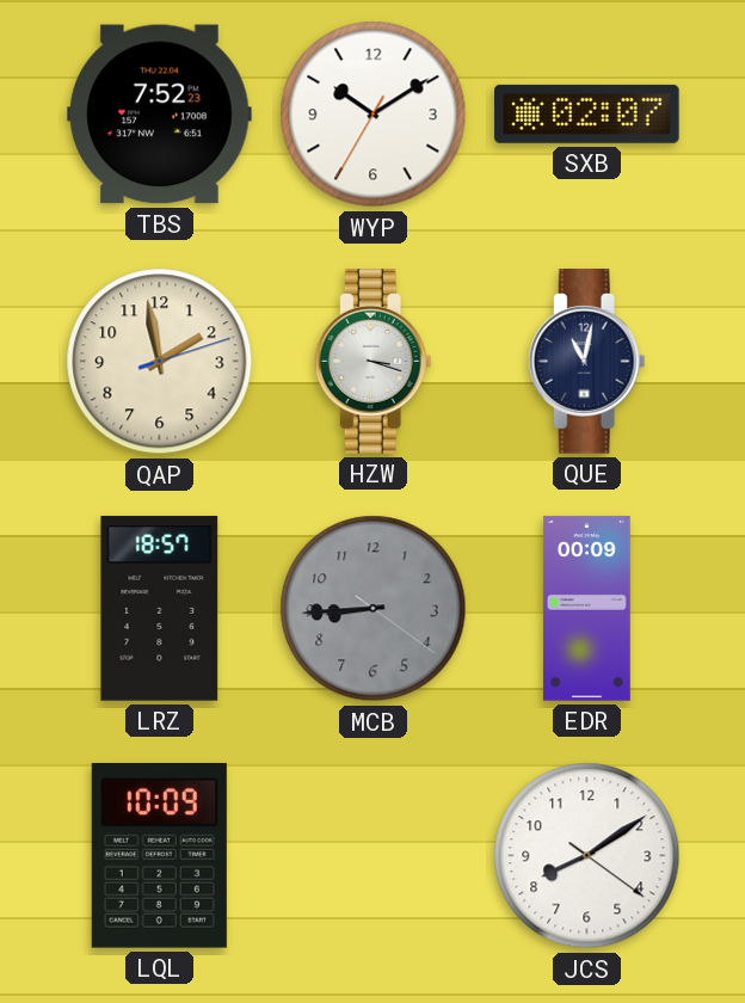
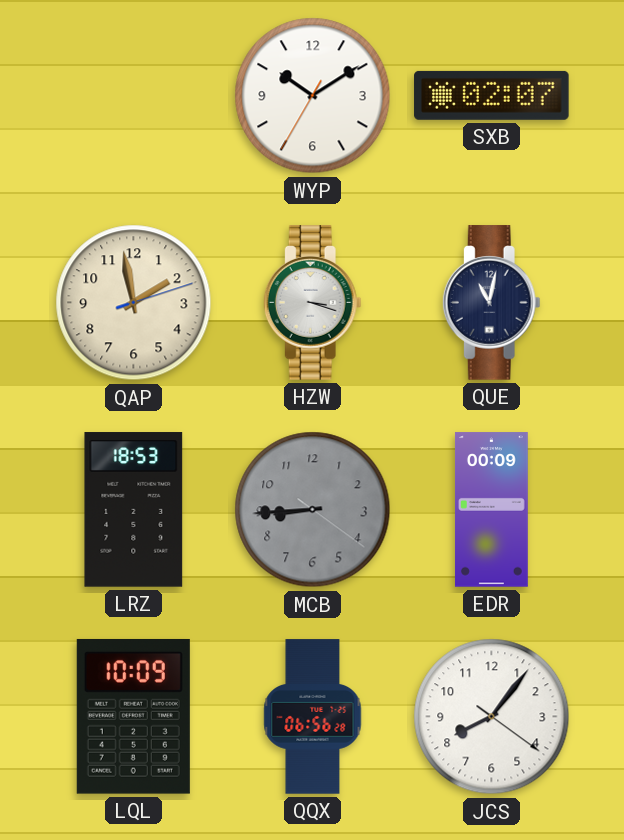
TBS: 7:52 -> none
LRZ: 18:57 -> 18:53
QQX: none -> 06:56
JCS: 8:09 -> 8:06
